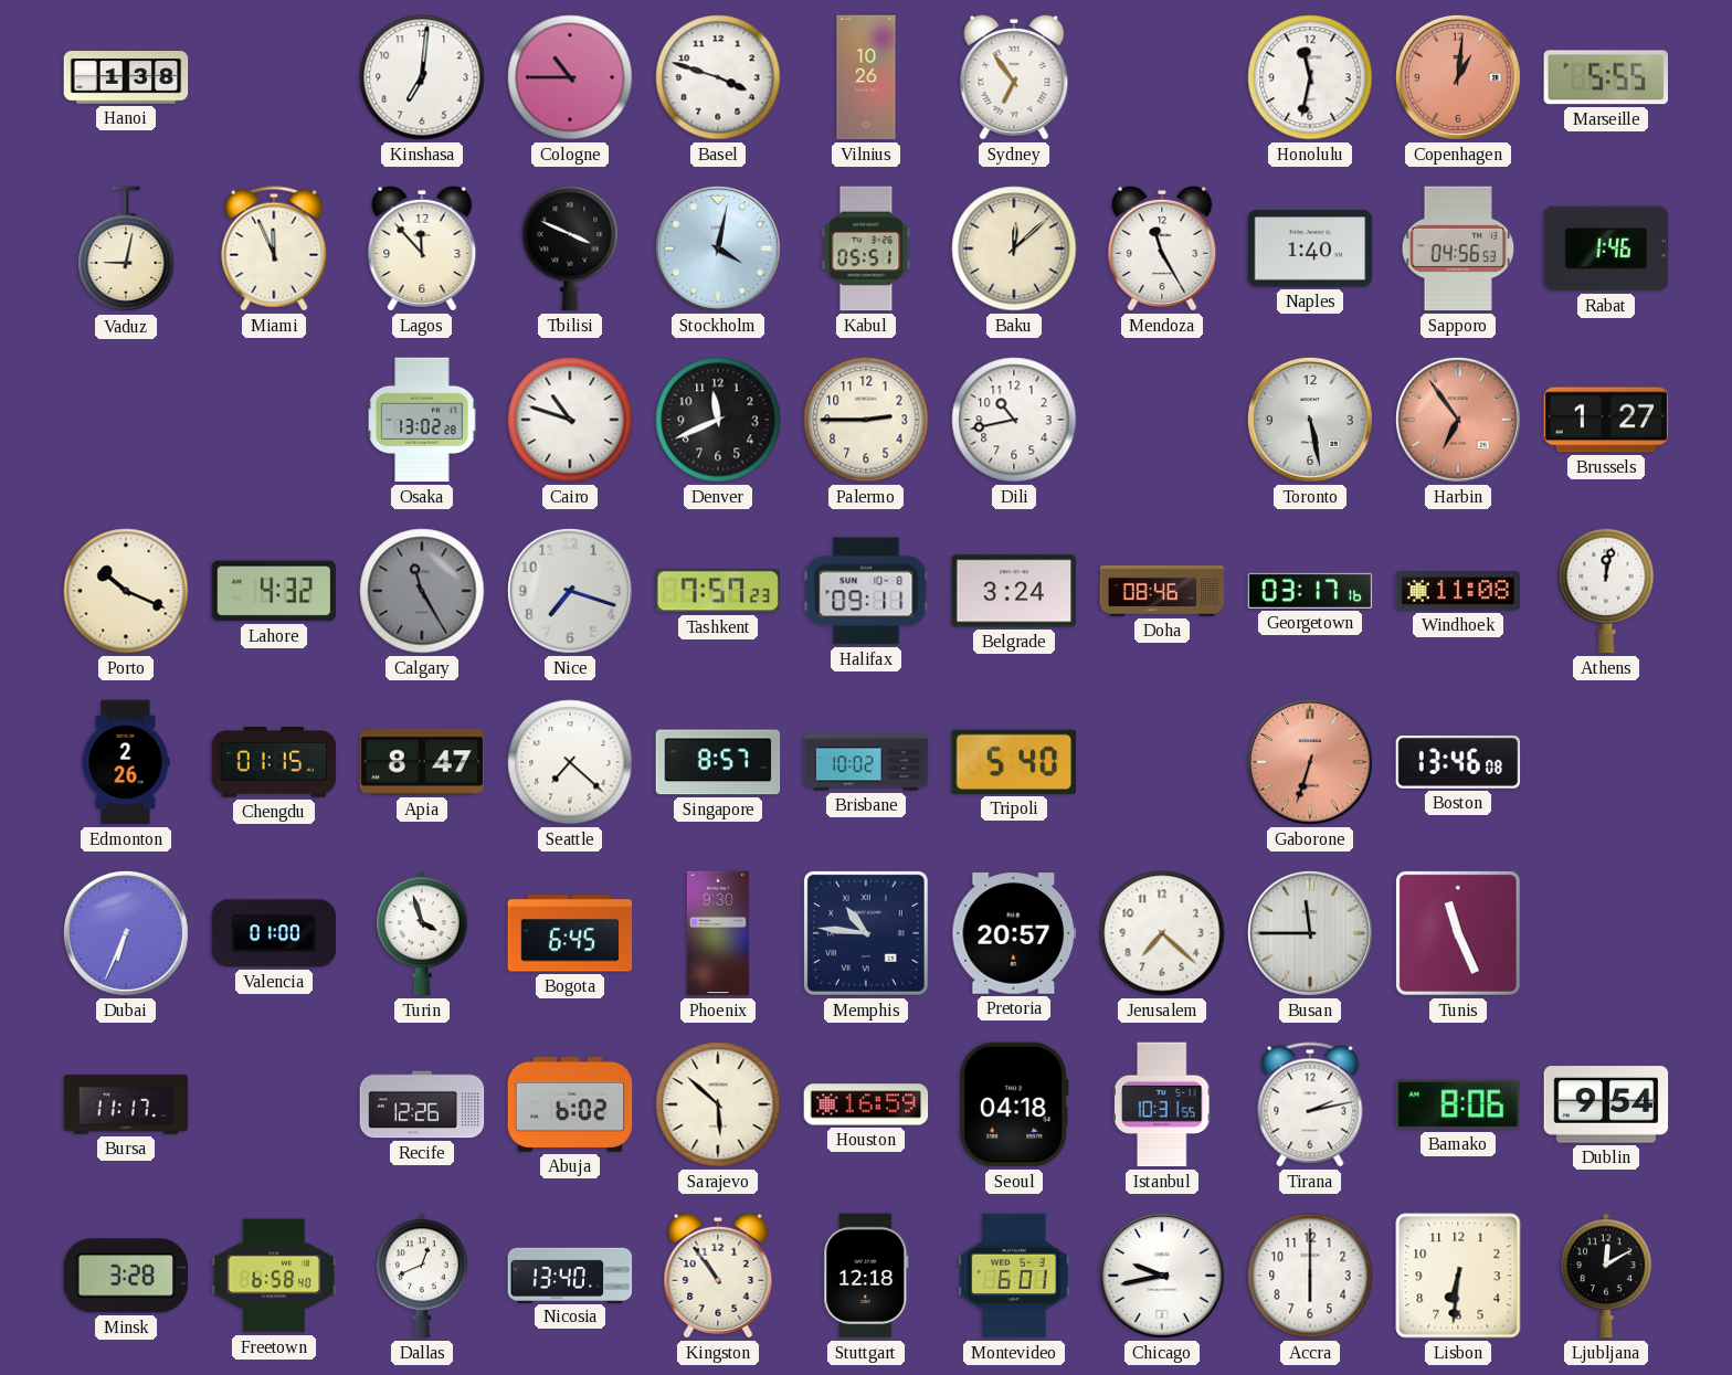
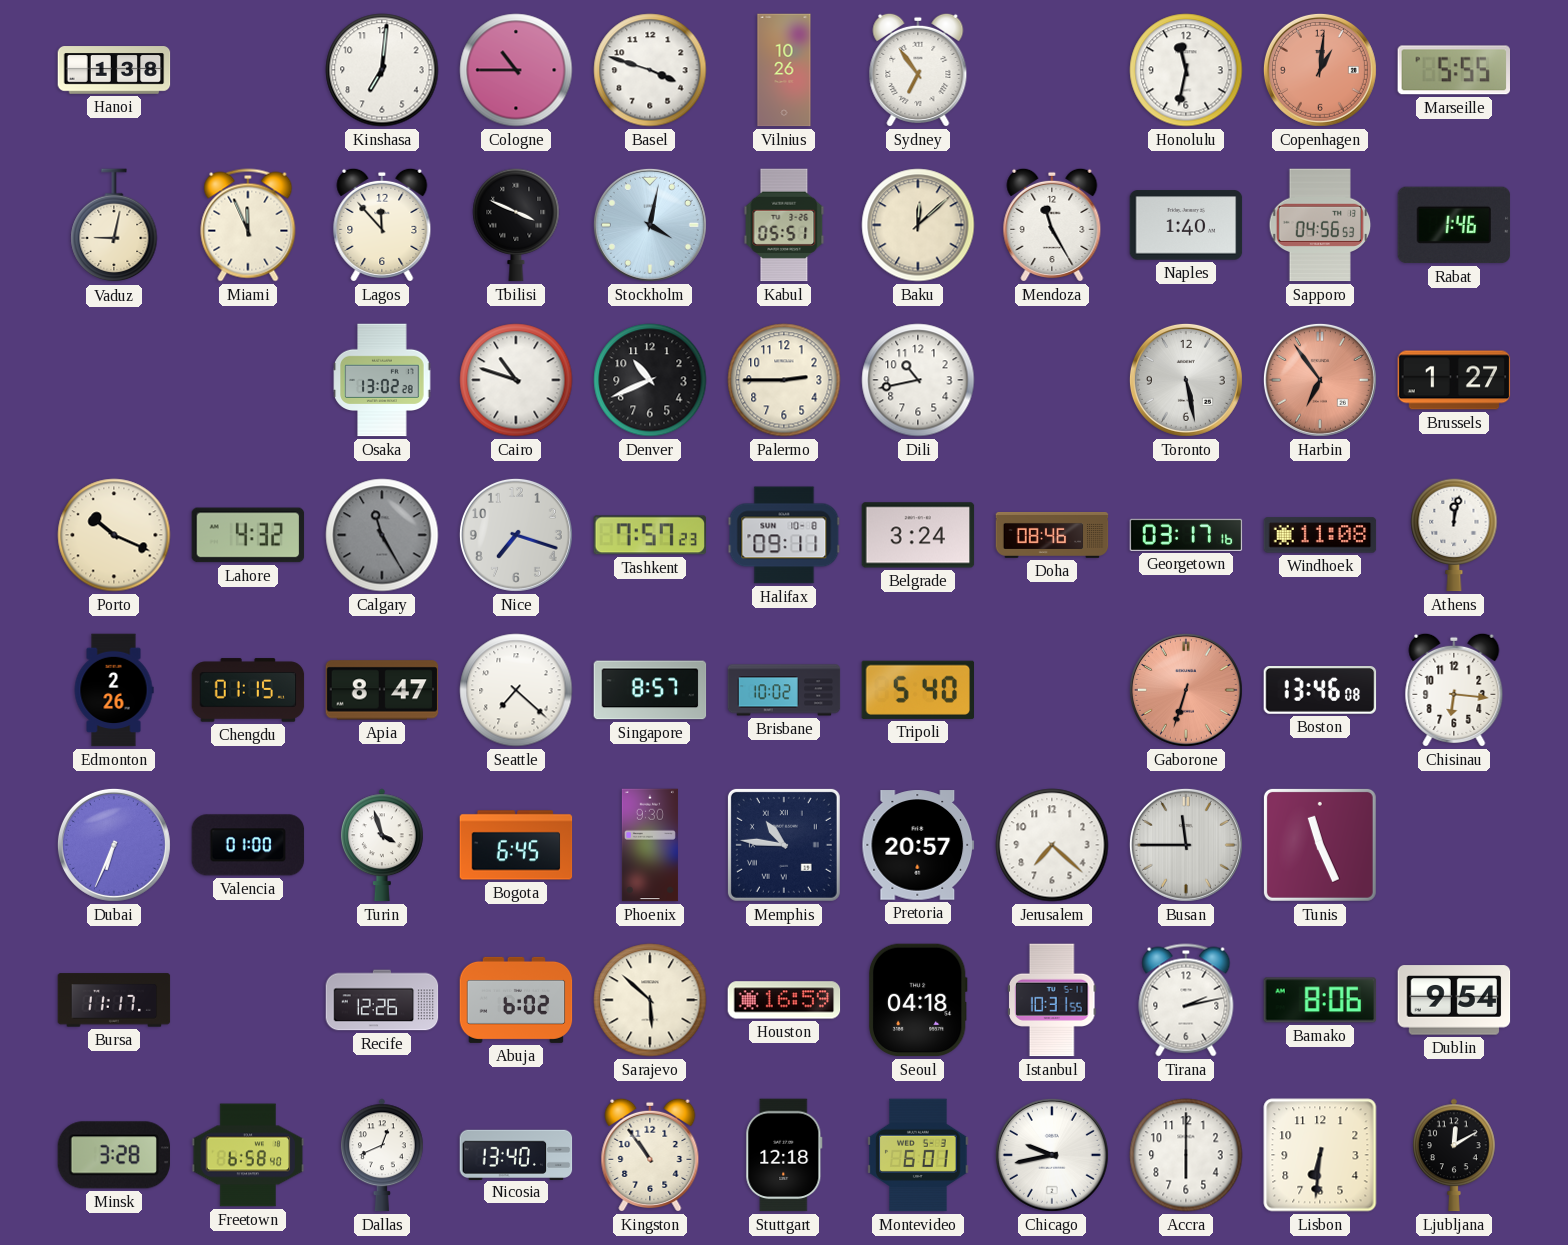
Denver: 11:41 -> 10:41
Chisinau: none -> 6:16
